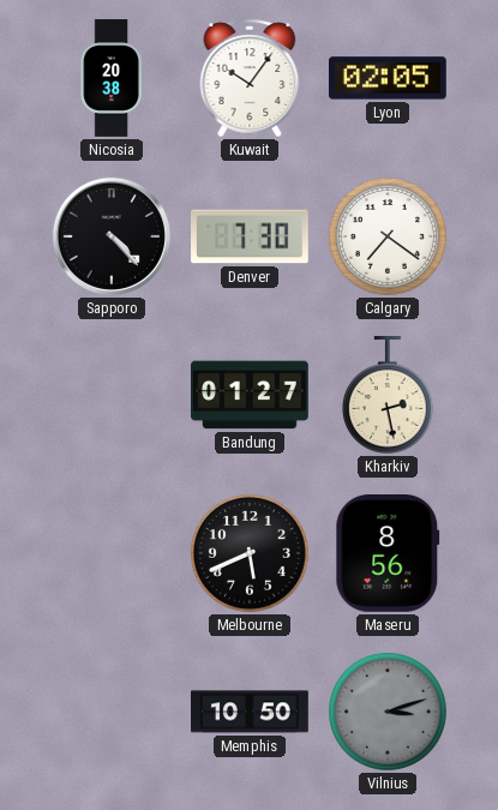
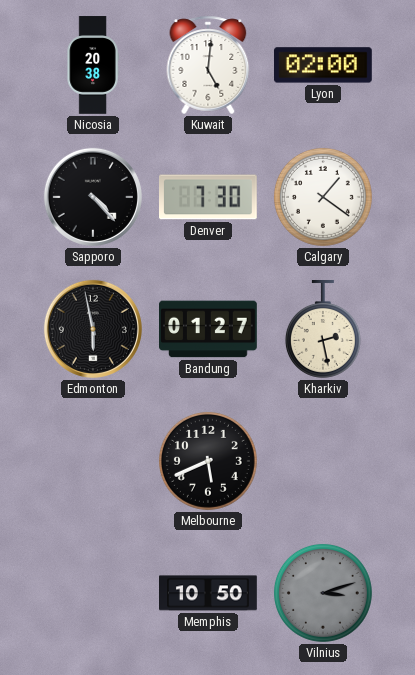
Kuwait: 10:06 -> 5:01
Lyon: 02:05 -> 02:00
Calgary: 7:21 -> 1:21
Edmonton: none -> 5:58
Maseru: 8:56 -> none
